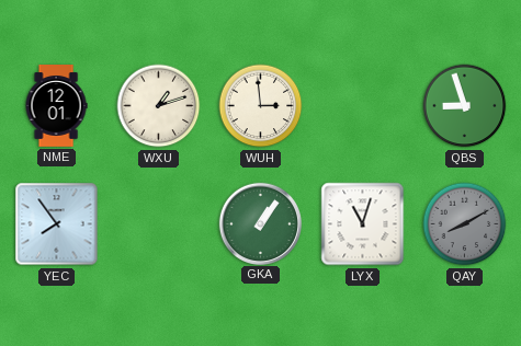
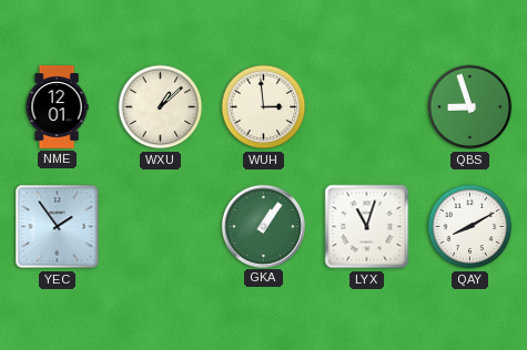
WXU: 1:12 -> 1:08
YEC: 7:54 -> 1:54
QAY dial: grey -> white
